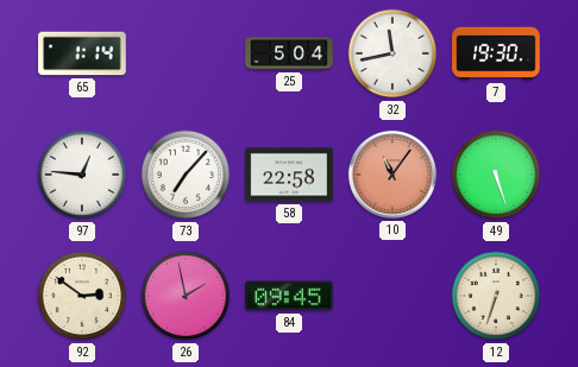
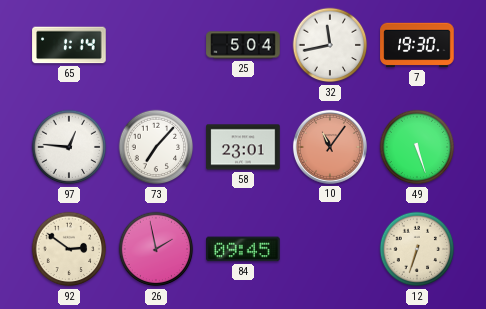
58: 22:58 -> 23:01
